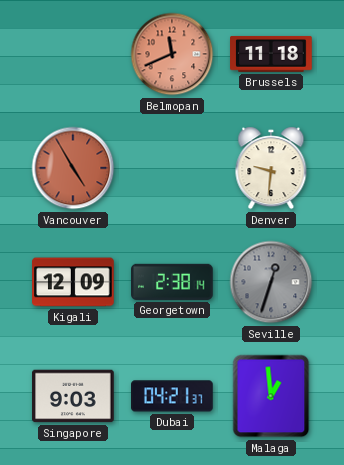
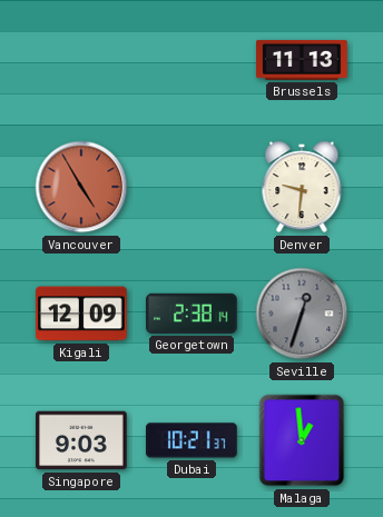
Belmopan: 11:41 -> none
Brussels: 11:18 -> 11:13
Dubai: 04:21 -> 10:21
